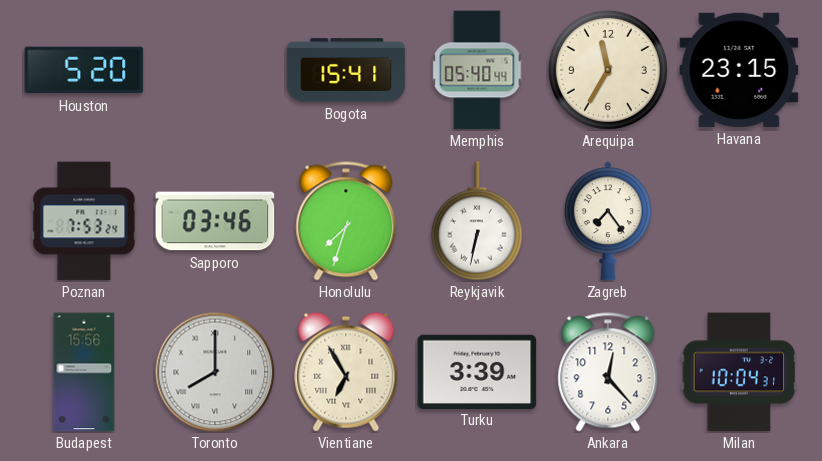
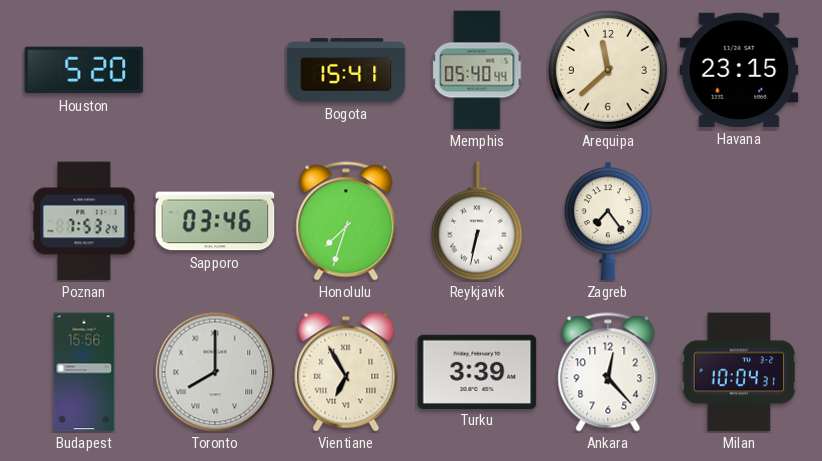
Arequipa: 11:35 -> 11:38
